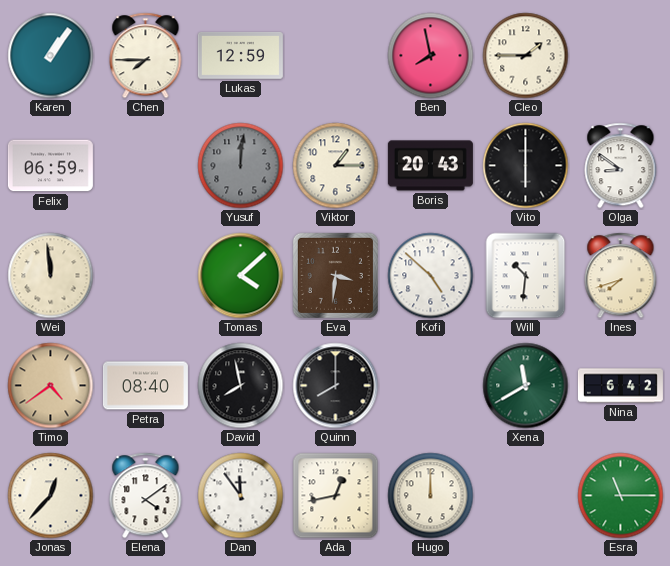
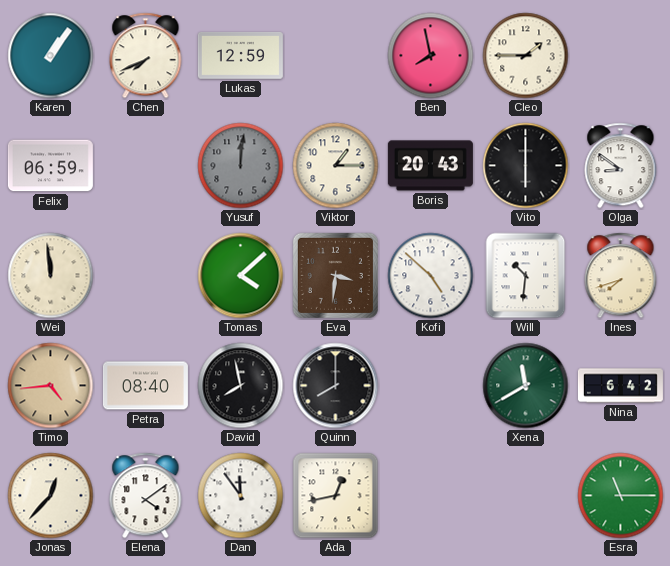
Chen: 7:45 -> 7:41
Timo: 4:39 -> 4:44
Hugo: 12:00 -> none
